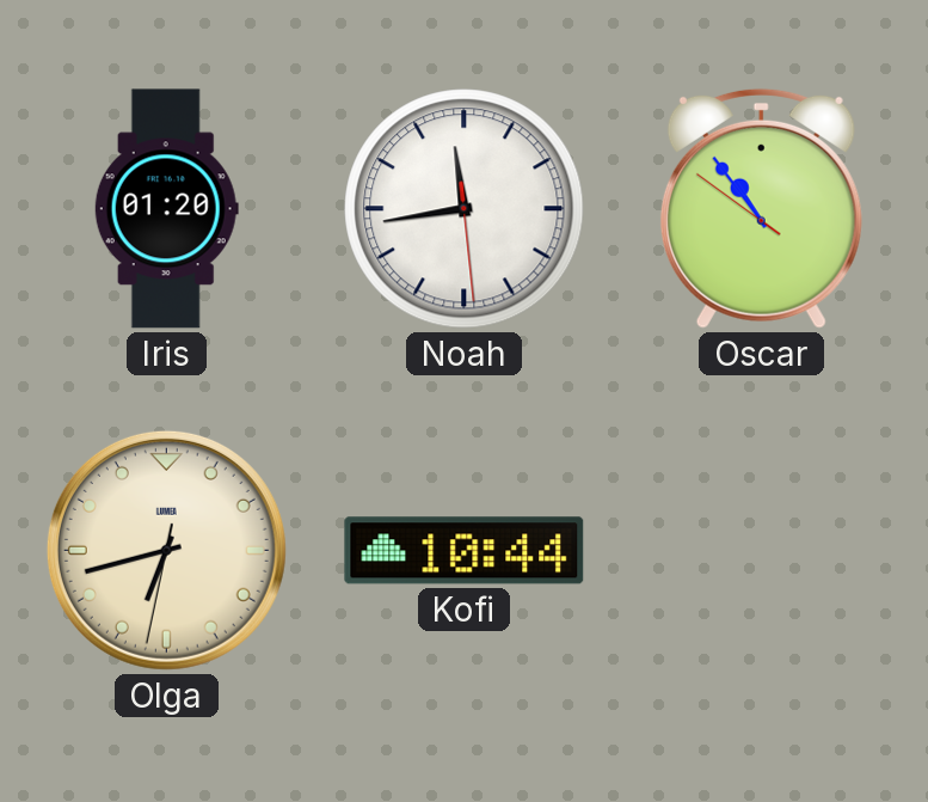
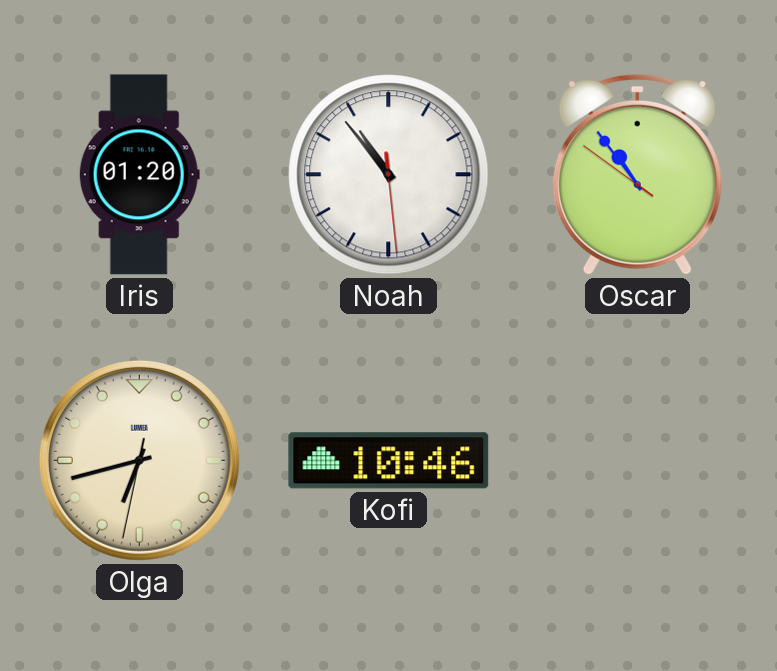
Noah: 11:43 -> 10:53
Kofi: 10:44 -> 10:46
